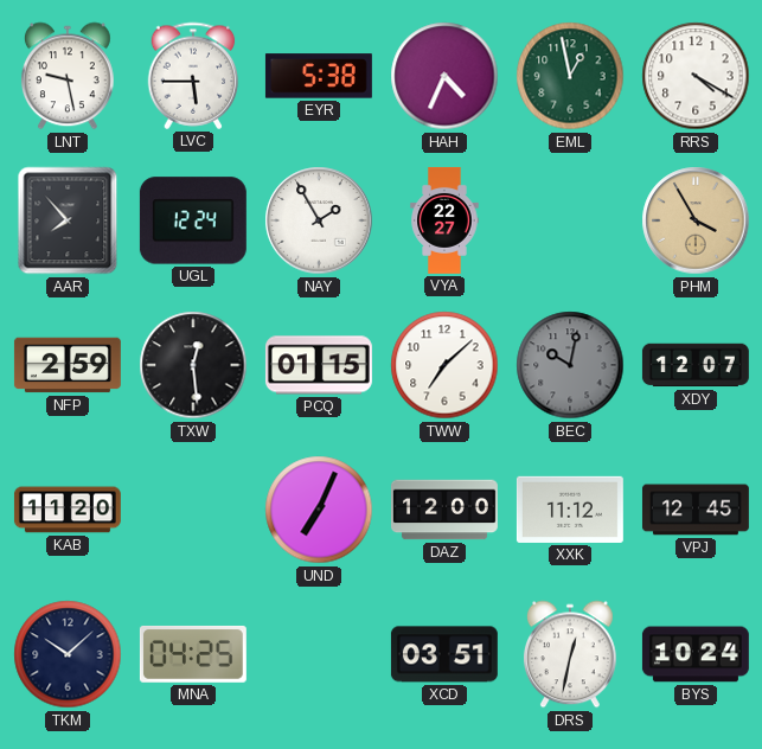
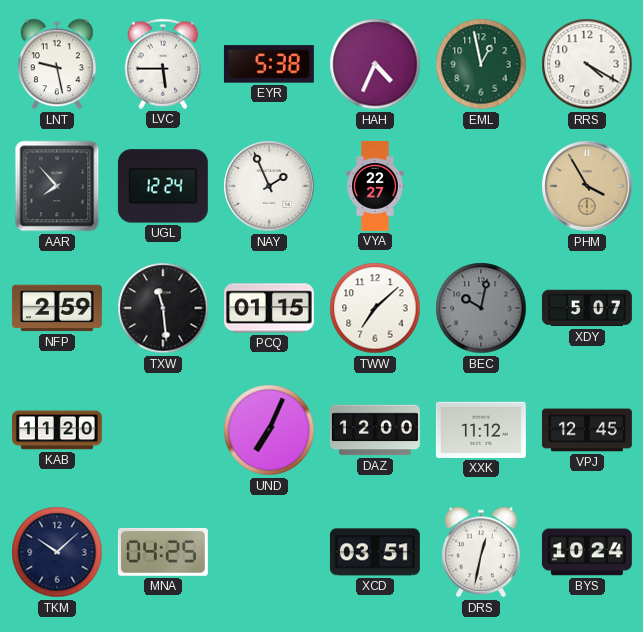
NAY: 1:55 -> 1:56
TXW: 12:29 -> 11:29
XDY: 12:07 -> 5:07
